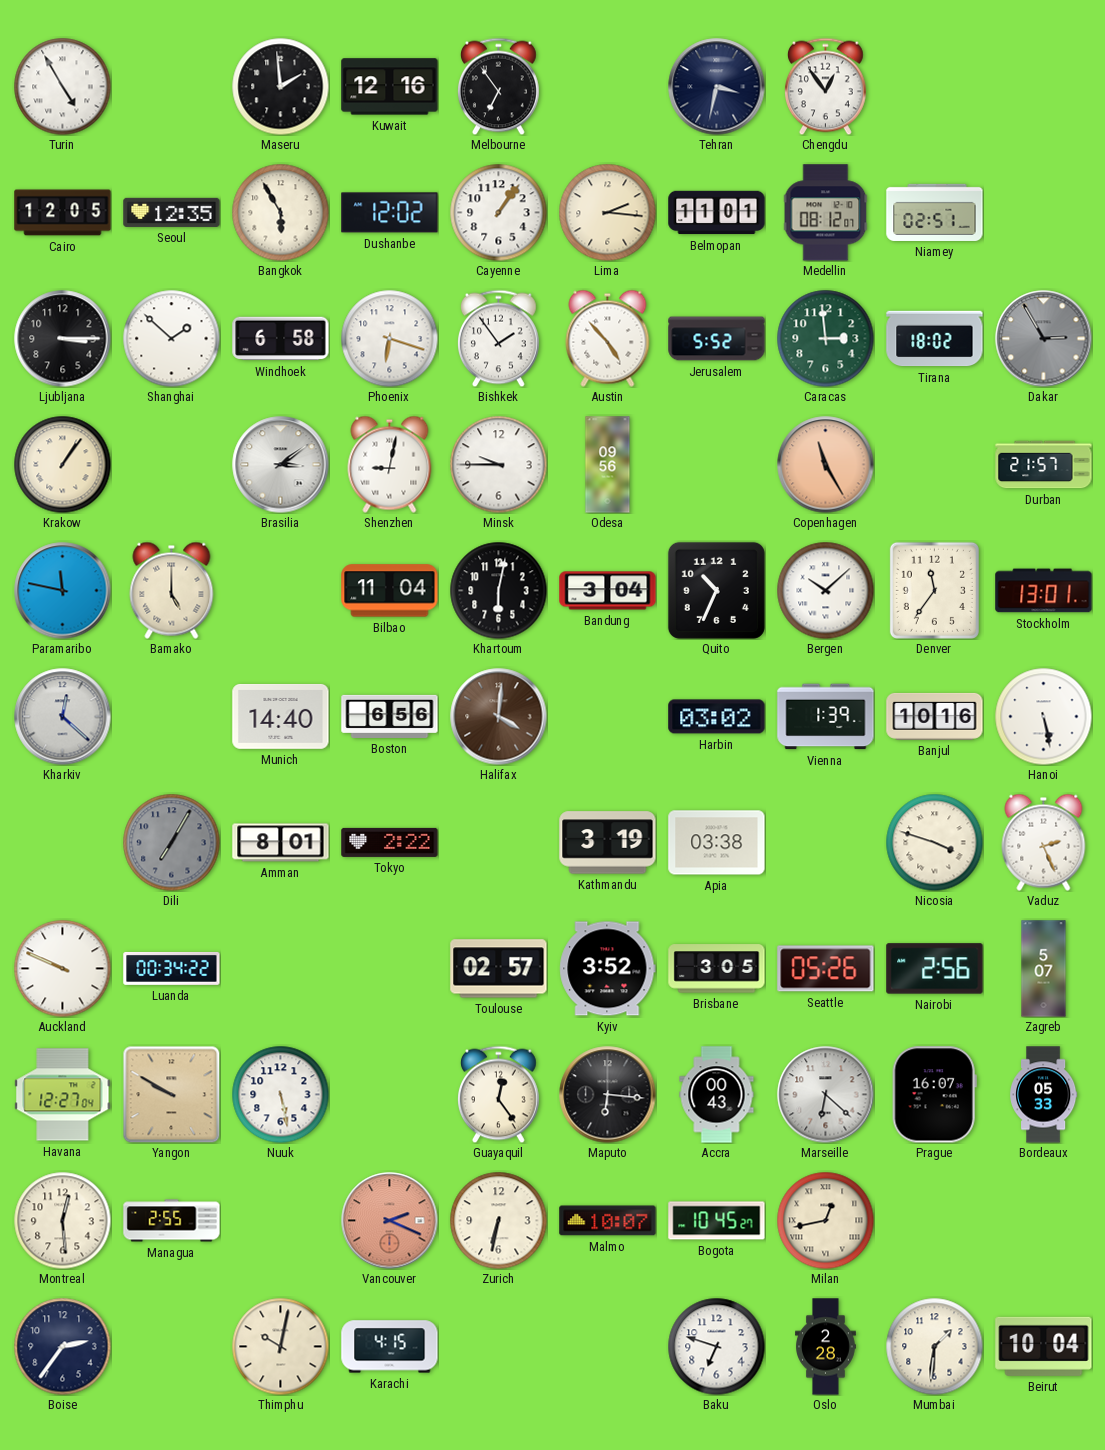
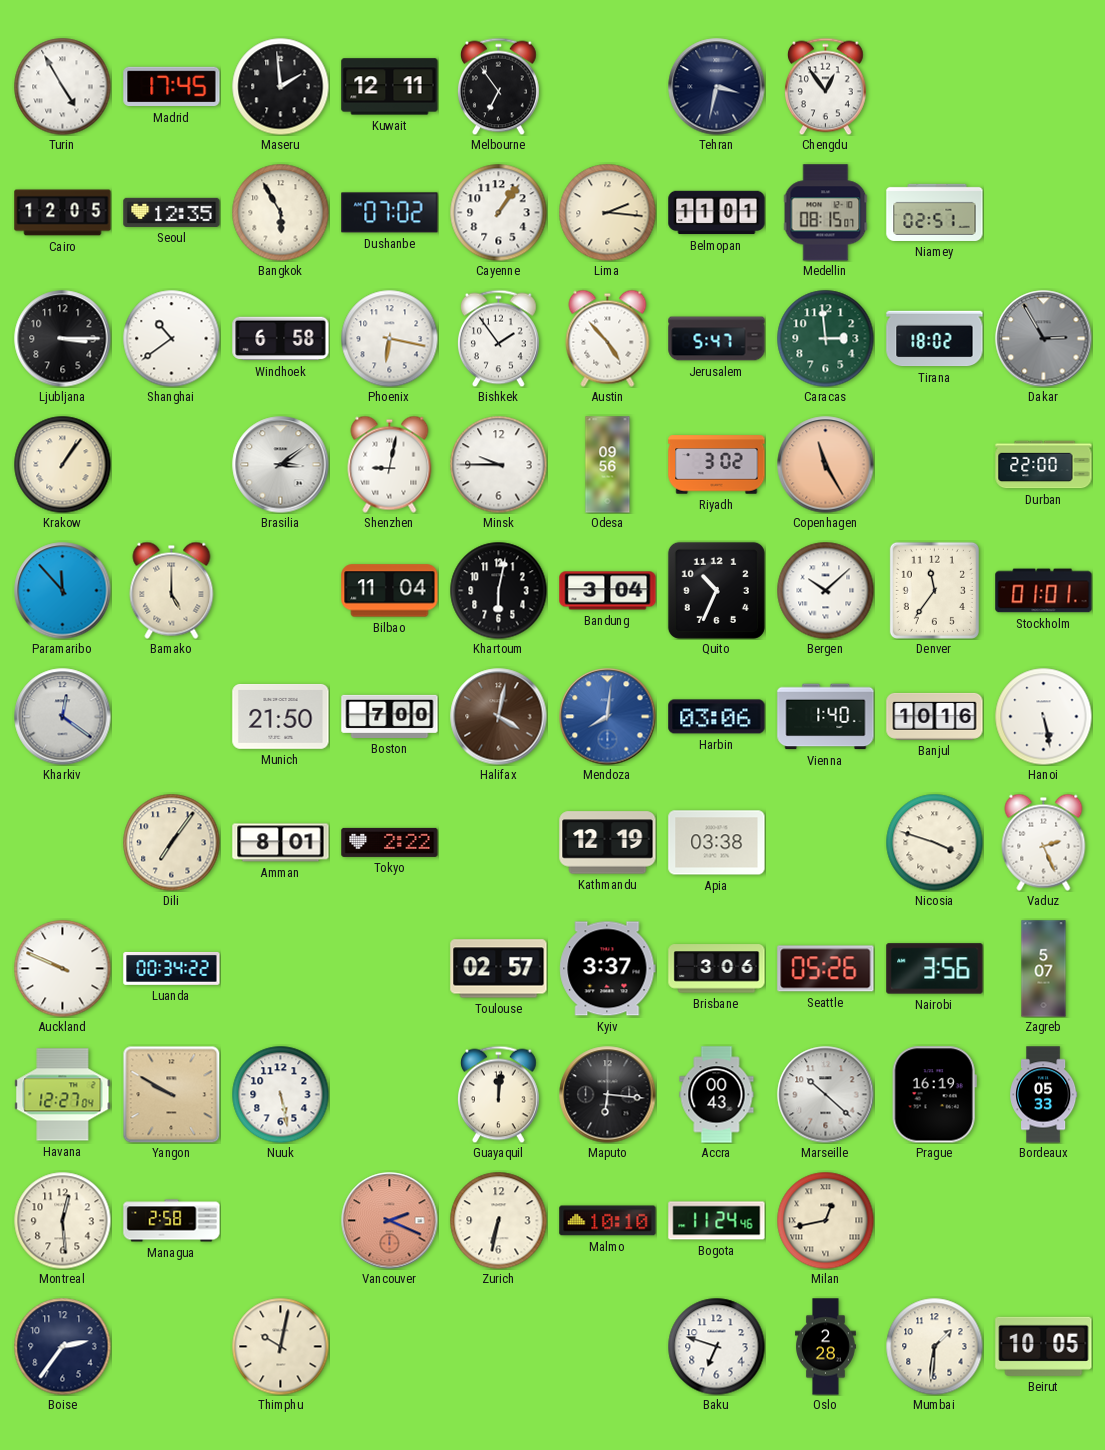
Madrid: none -> 17:45
Kuwait: 12:16 -> 12:11
Dushanbe: 12:02 -> 07:02
Medellin: 08:12 -> 08:15
Shanghai: 1:52 -> 10:39
Phoenix: 6:18 -> 6:17
Jerusalem: 5:52 -> 5:47
Riyadh: none -> 3:02
Durban: 21:57 -> 22:00
Paramaribo: 11:47 -> 11:53
Stockholm: 13:01 -> 01:01
Kharkiv: 12:22 -> 12:21
Munich: 14:40 -> 21:50
Boston: 6:56 -> 7:00
Halifax: 4:01 -> 4:02
Mendoza: none -> 8:01
Harbin: 03:02 -> 03:06
Vienna: 1:39 -> 1:40
Dili: 7:05 -> 7:06
Dili dial: grey -> cream
Kathmandu: 3:19 -> 12:19
Kyiv: 3:52 -> 3:37
Brisbane: 3:05 -> 3:06
Nairobi: 2:56 -> 3:56
Guayaquil: 12:24 -> 12:01
Marseille: 6:22 -> 10:22
Prague: 16:07 -> 16:19
Managua: 2:55 -> 2:58
Malmo: 10:07 -> 10:10
Bogota: 10:45 -> 11:24
Karachi: 4:15 -> none
Beirut: 10:04 -> 10:05
